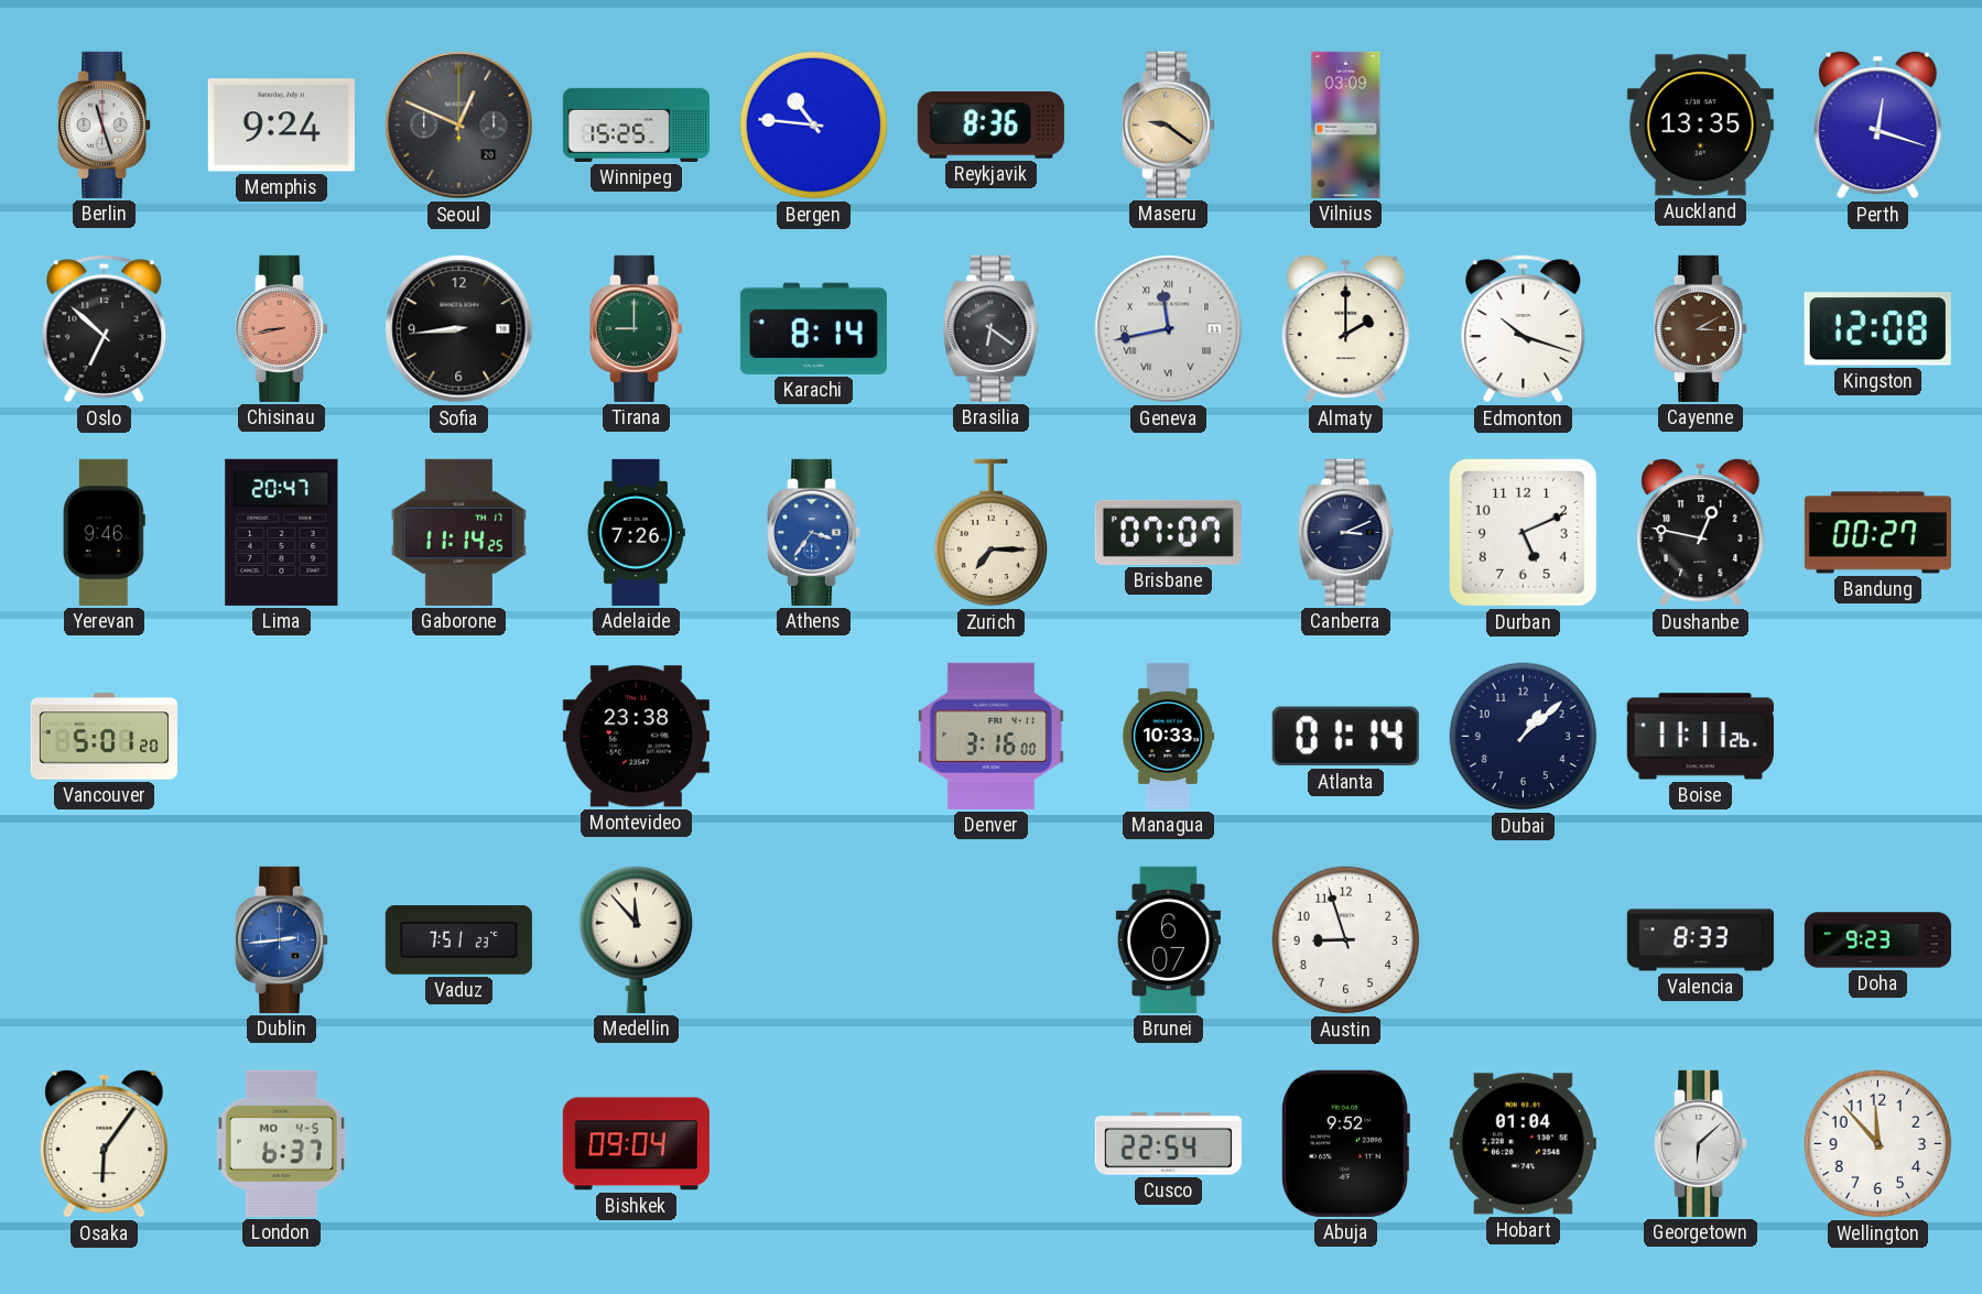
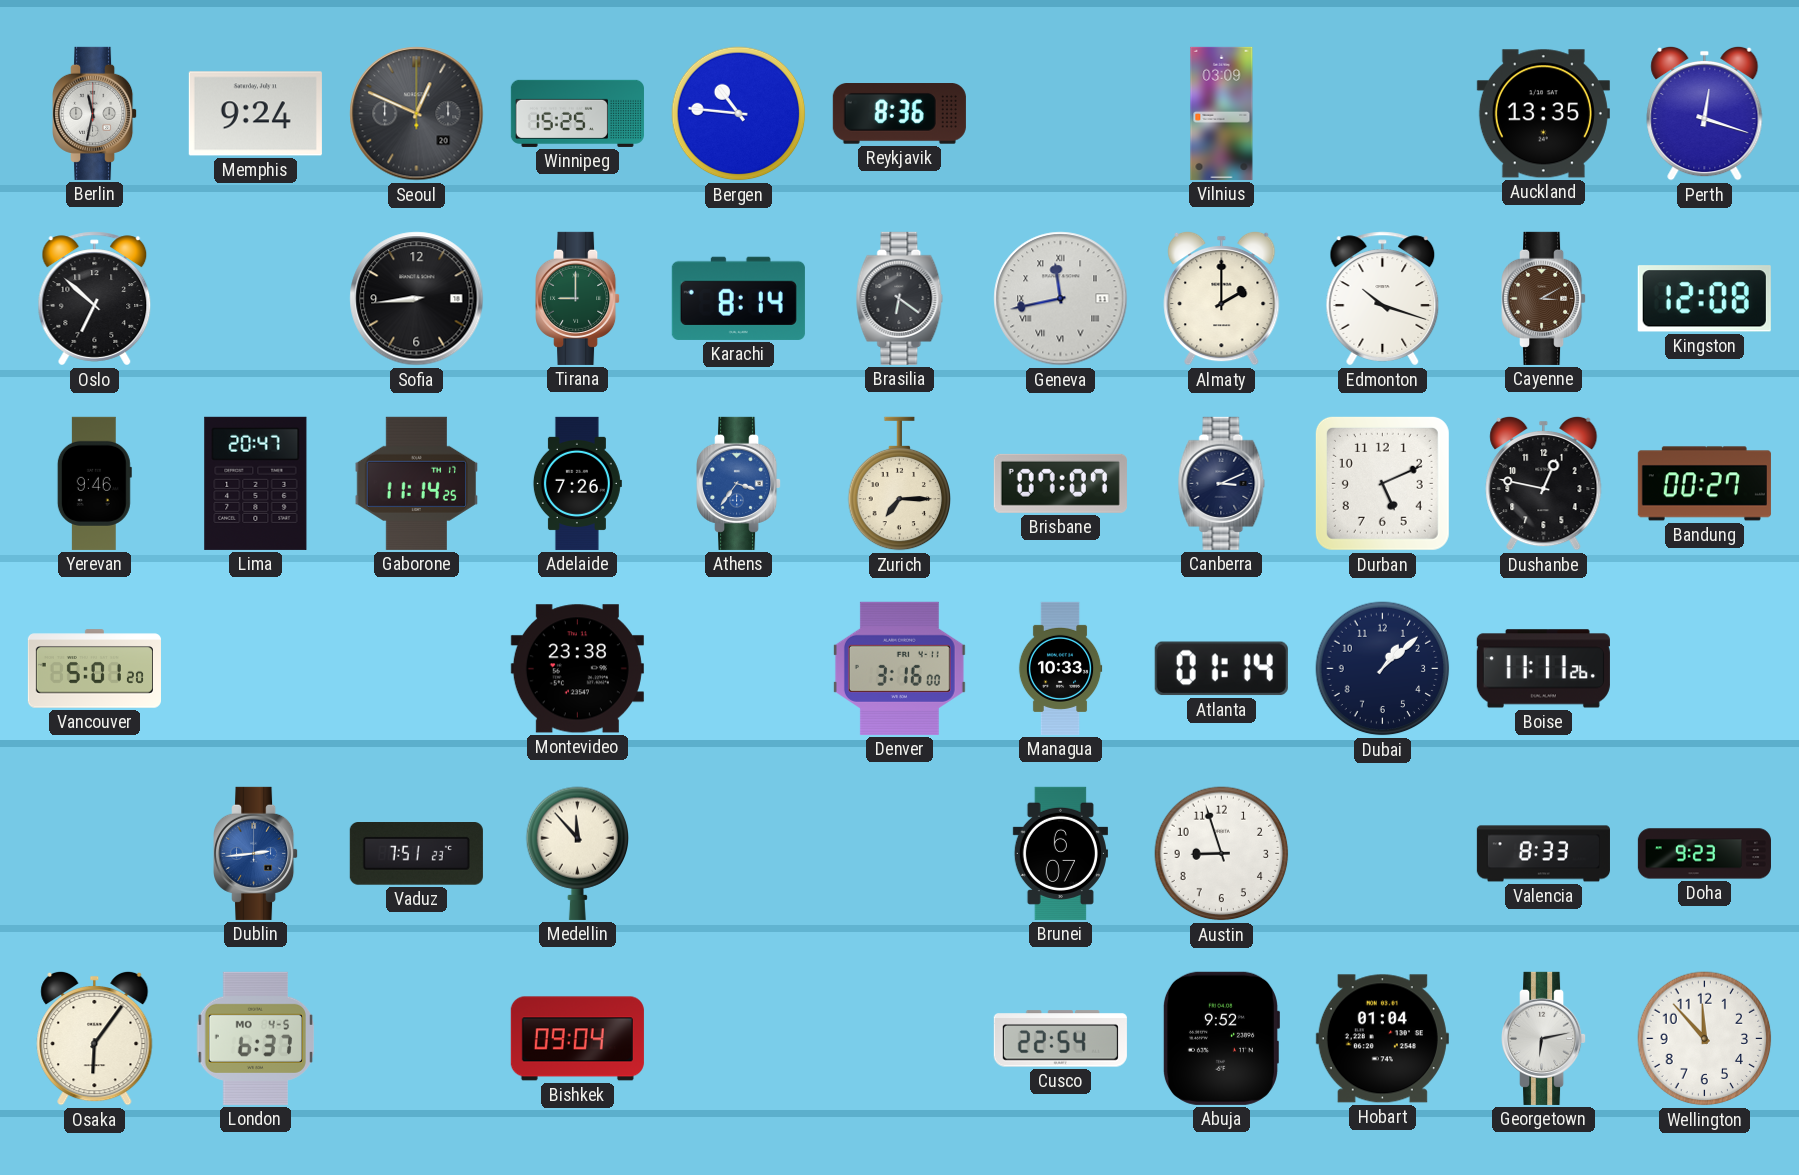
Berlin: 11:27 -> 11:32
Maseru: 9:21 -> none
Chisinau: 8:43 -> none
Georgetown: 6:08 -> 6:13
